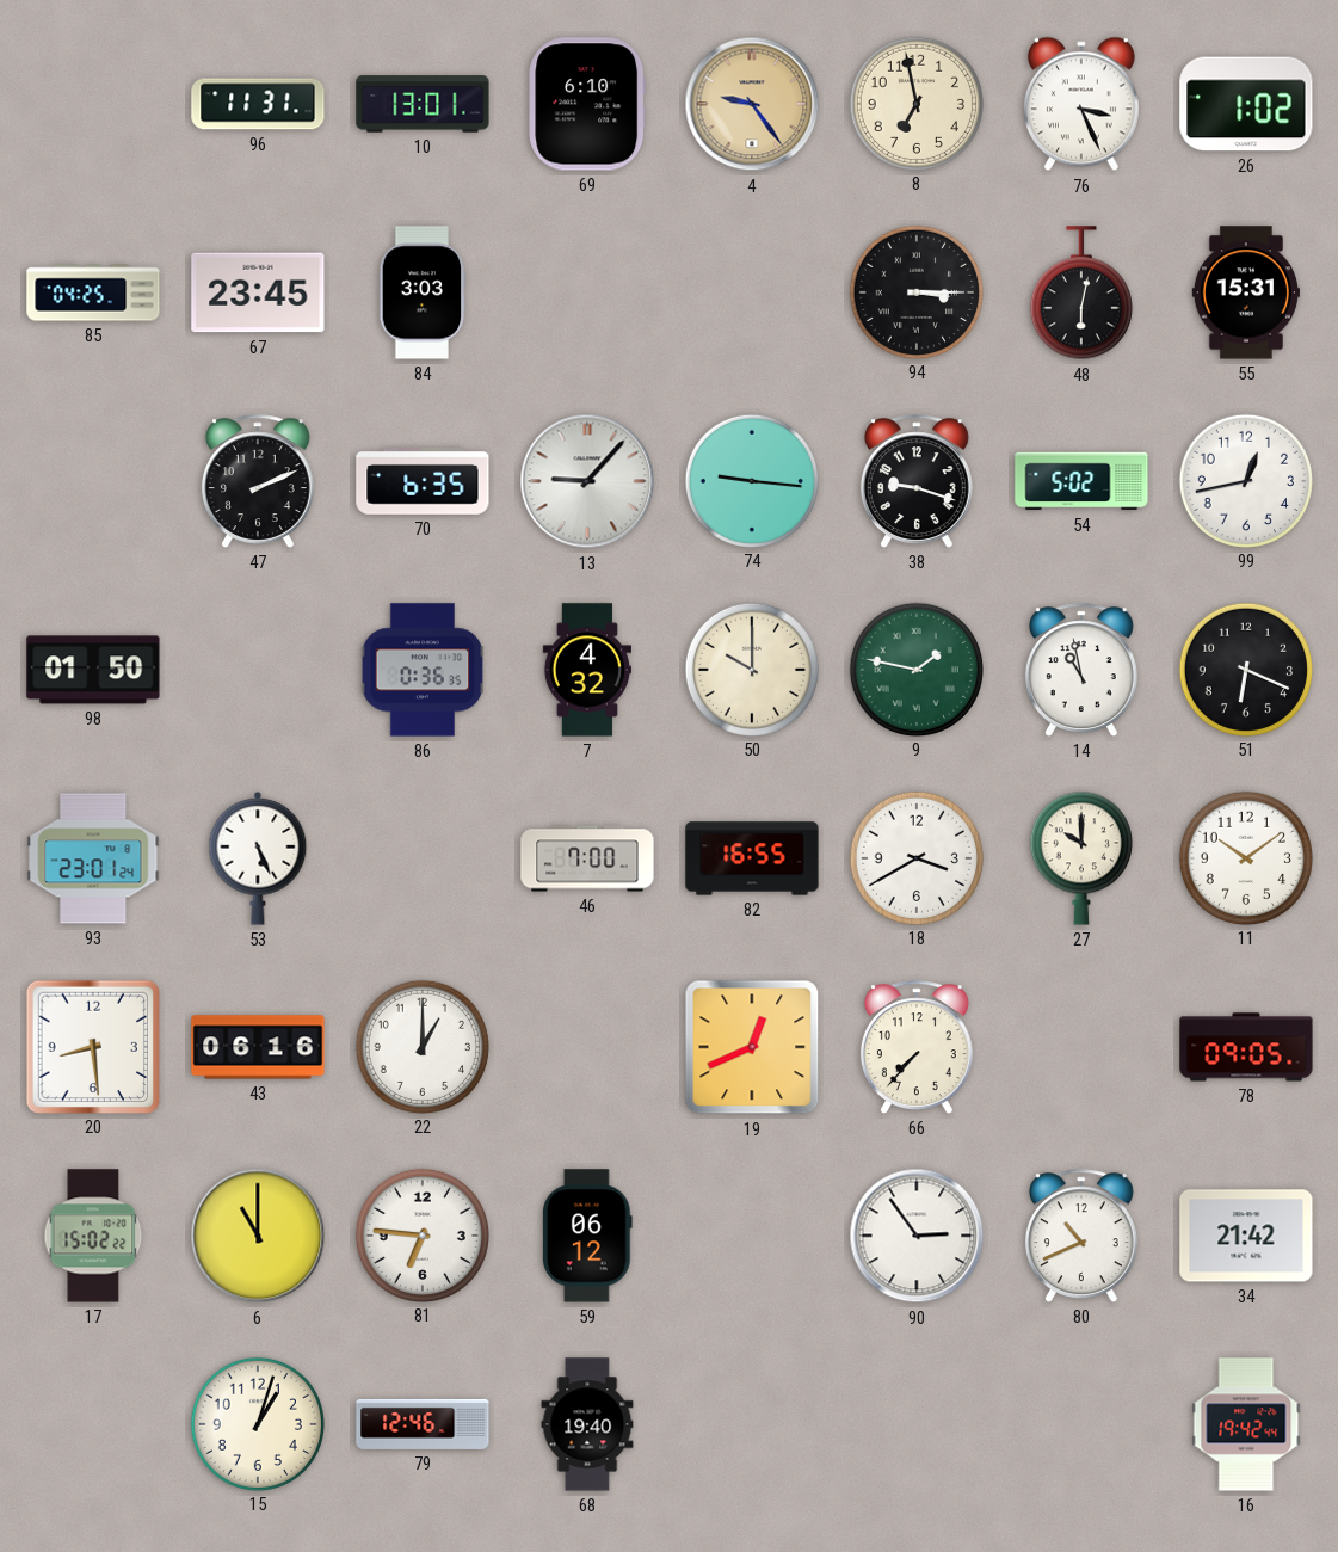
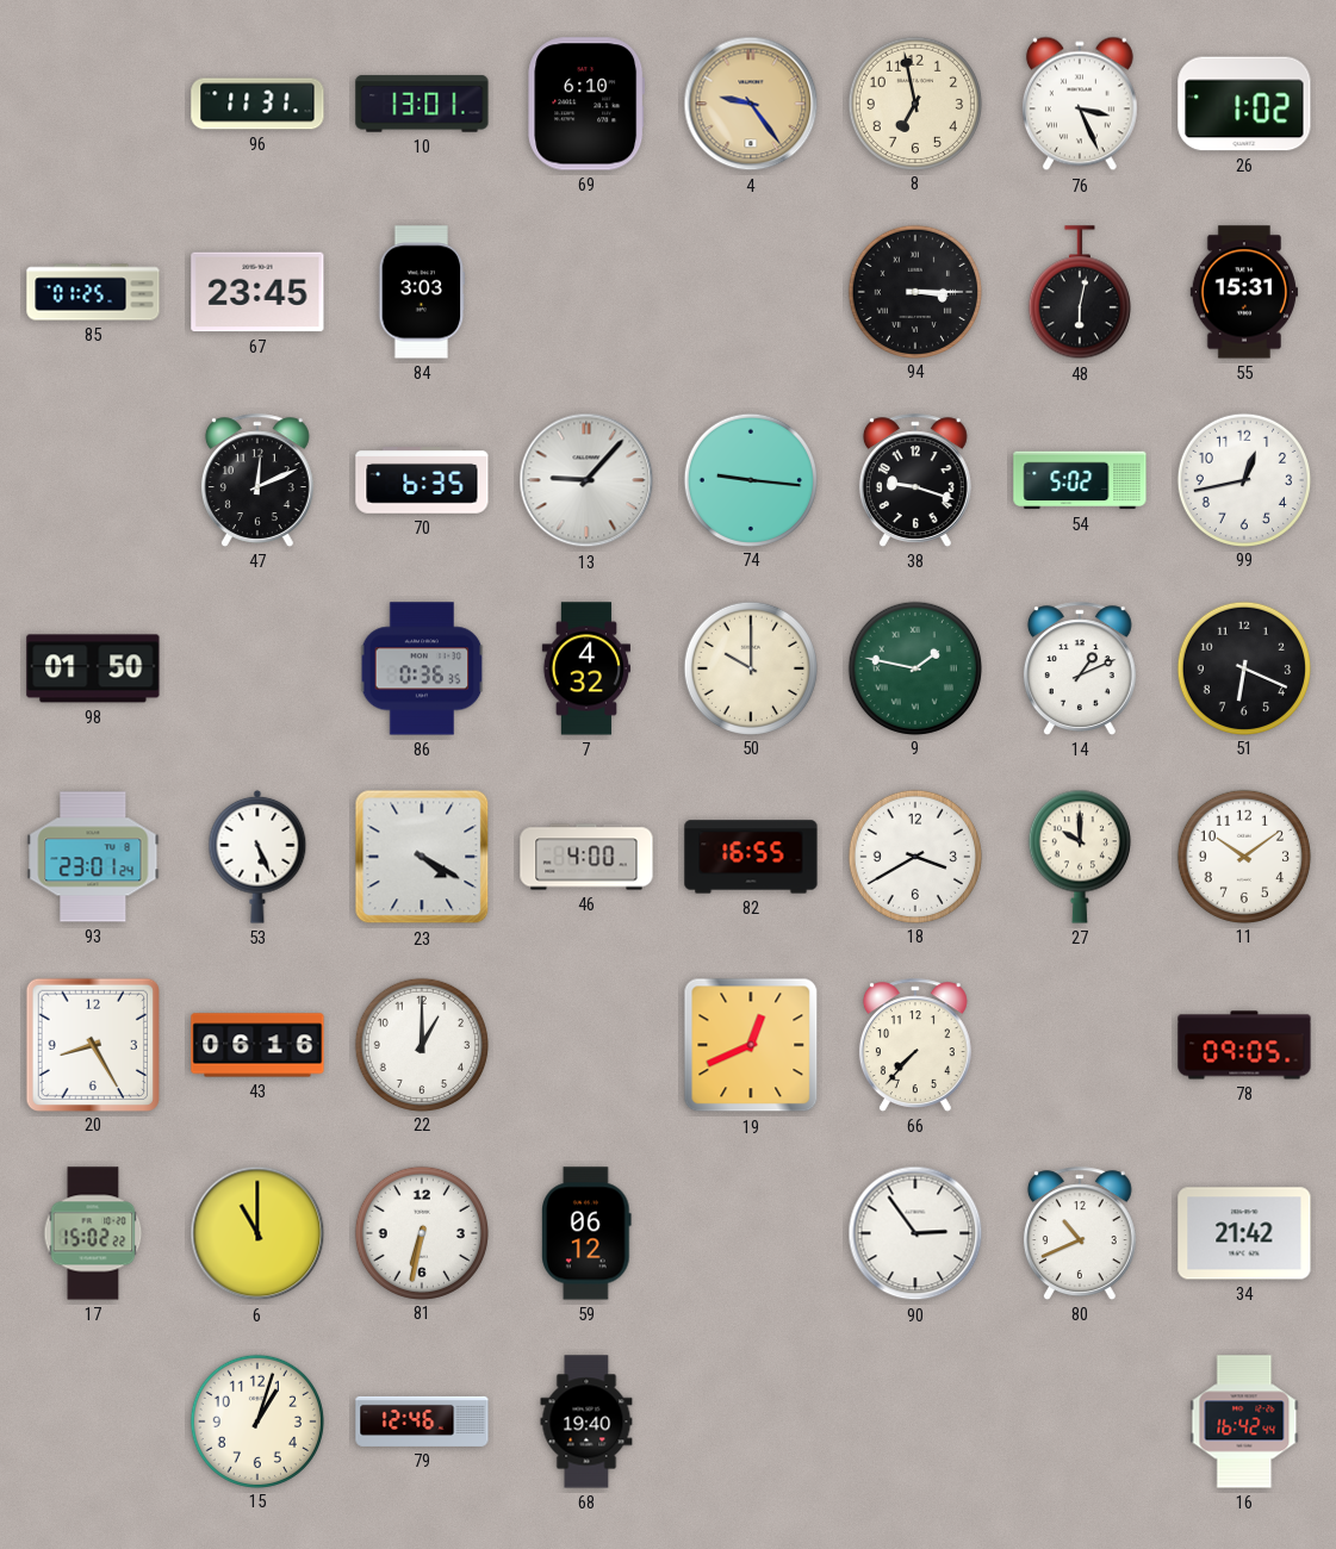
85: 04:25 -> 01:25
47: 2:11 -> 12:11
14: 10:58 -> 1:11
23: none -> 4:20
46: 7:00 -> 4:00
20: 8:29 -> 8:25
81: 6:46 -> 6:32
16: 19:42 -> 16:42
